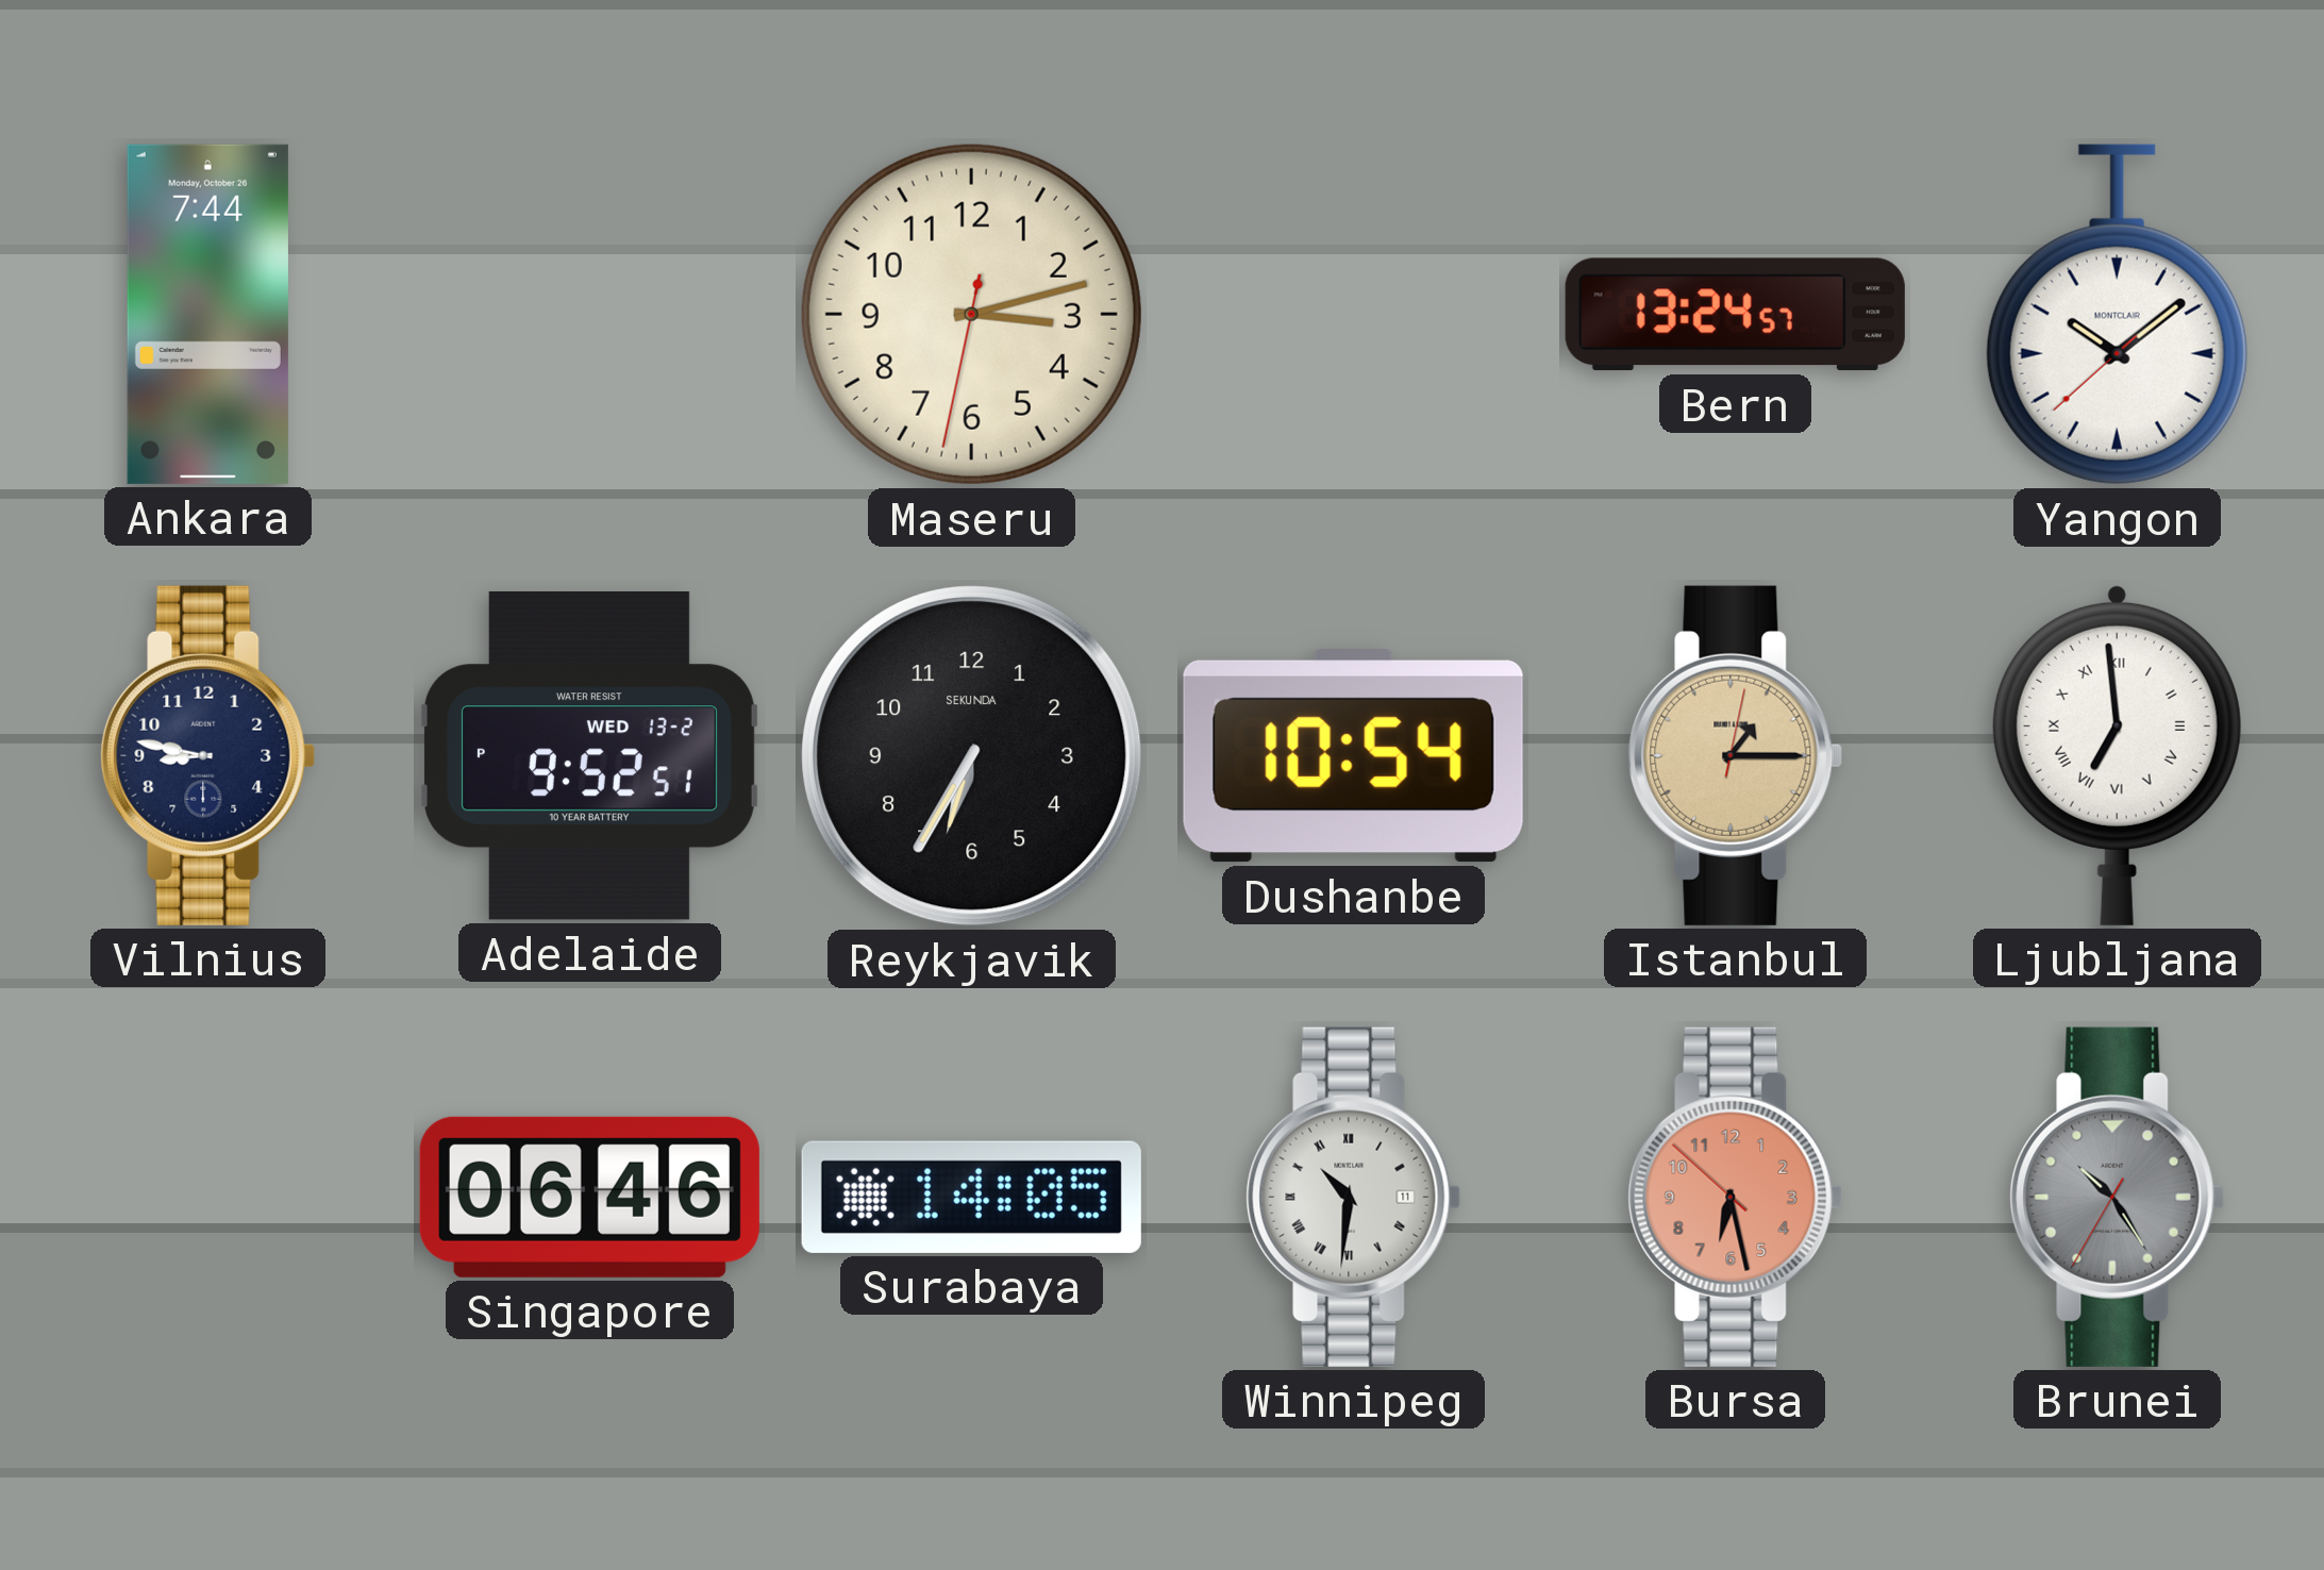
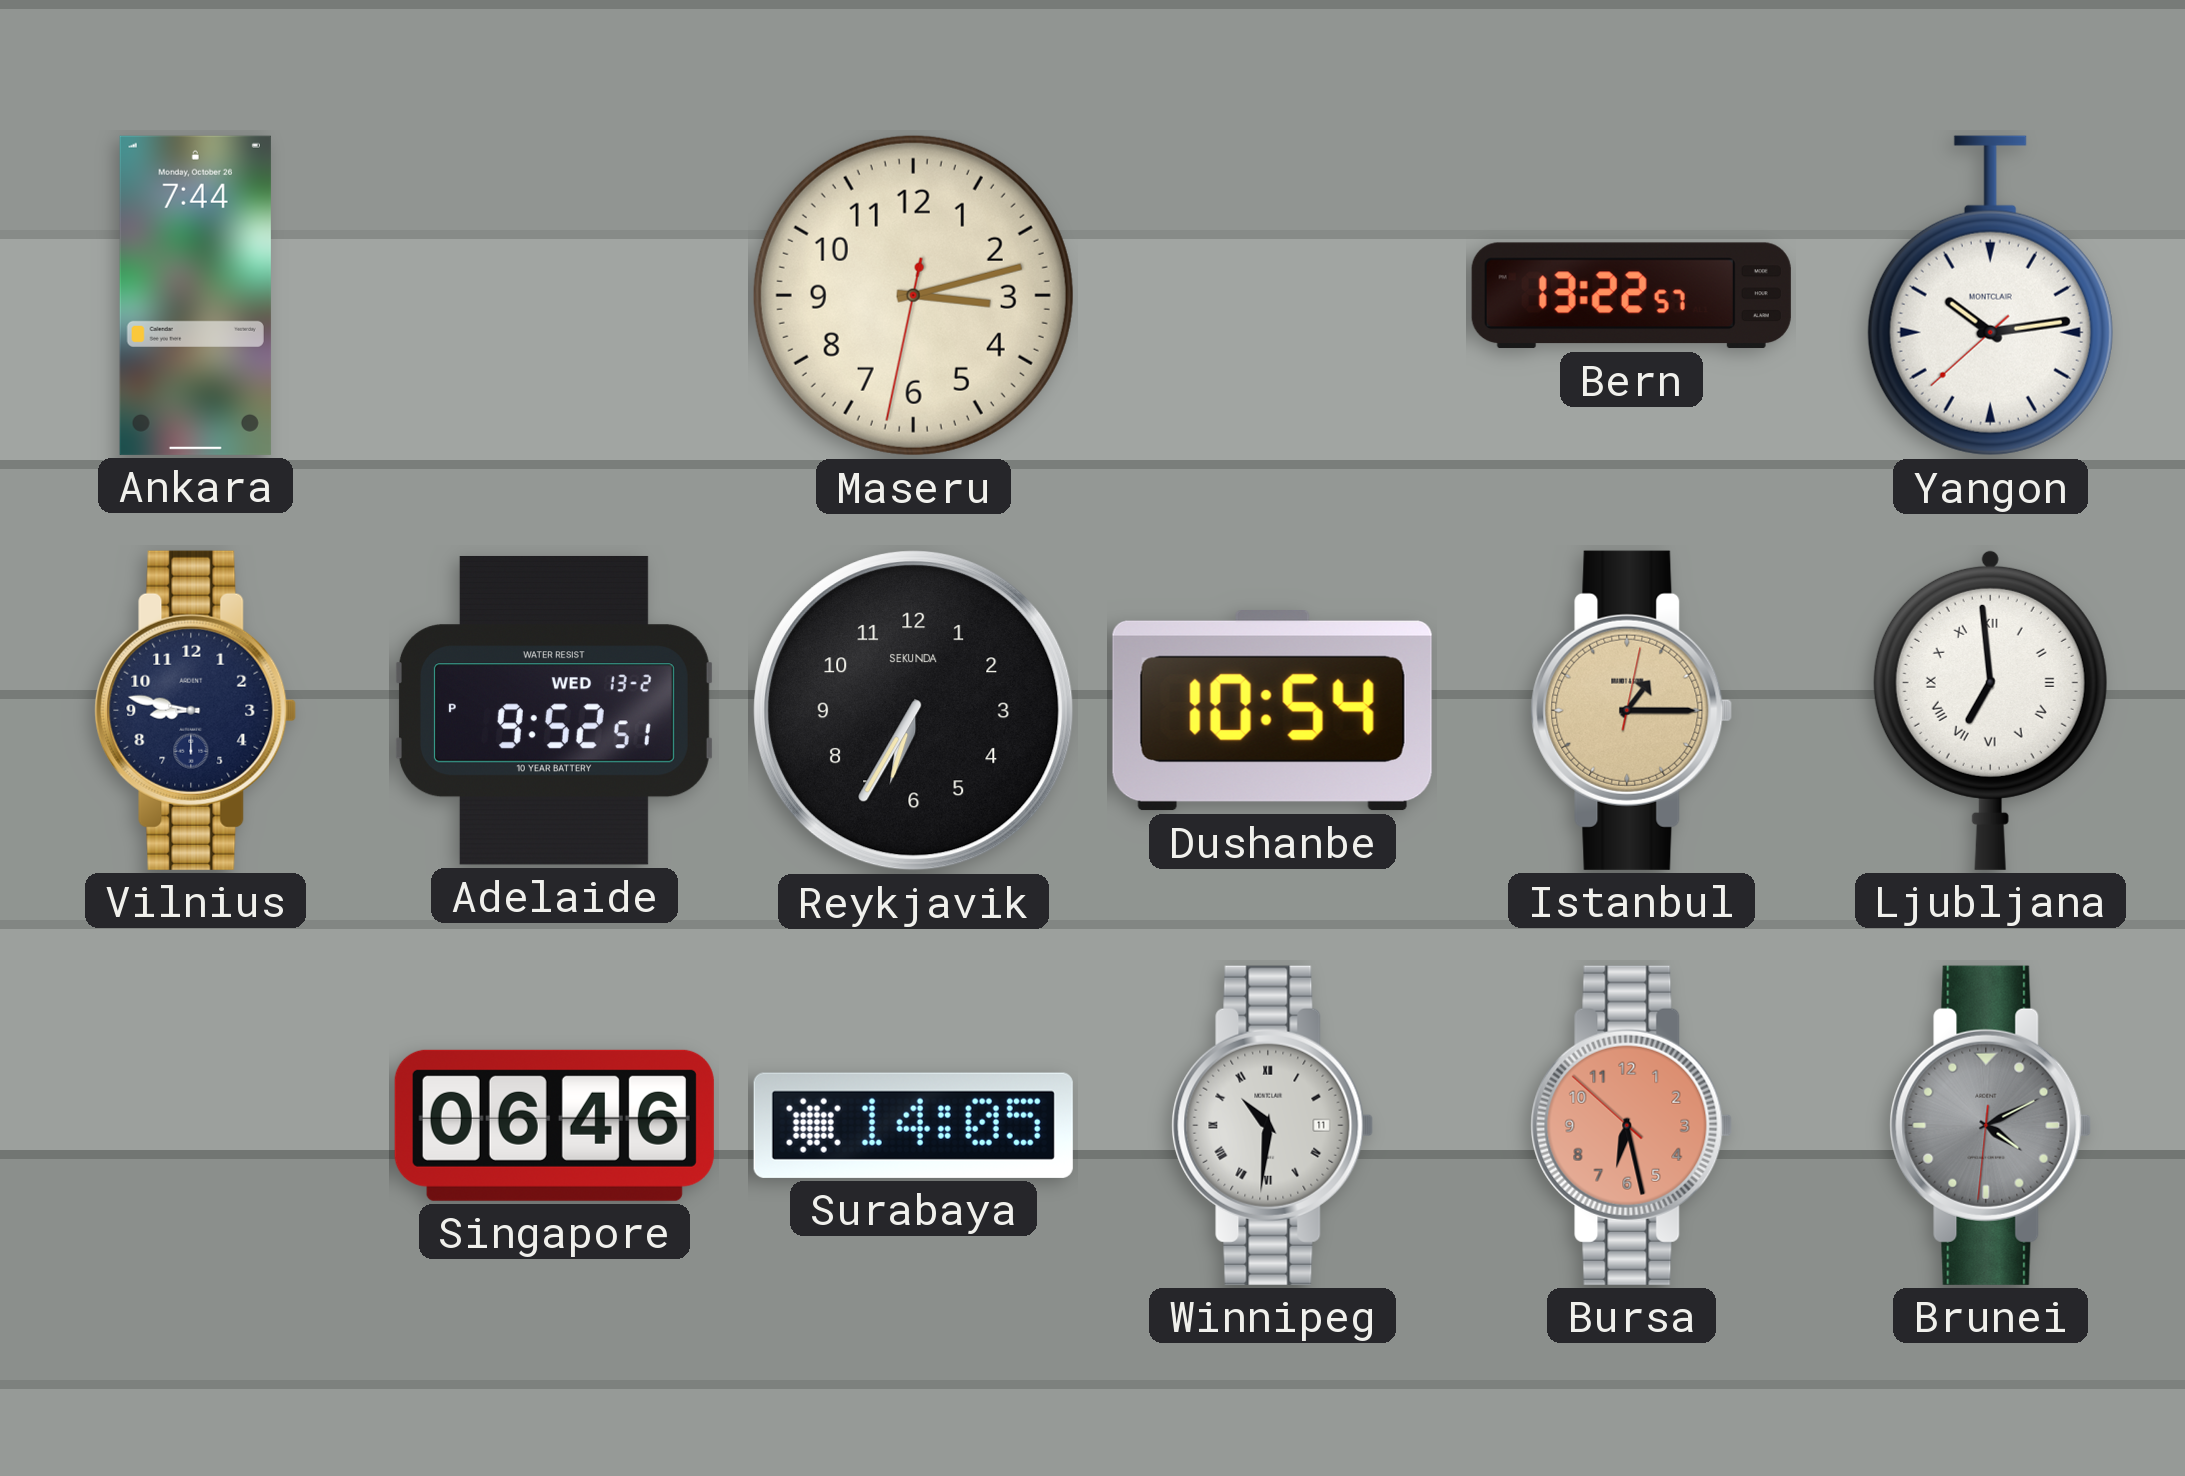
Bern: 13:24 -> 13:22
Yangon: 10:08 -> 10:13
Brunei: 10:24 -> 4:10
